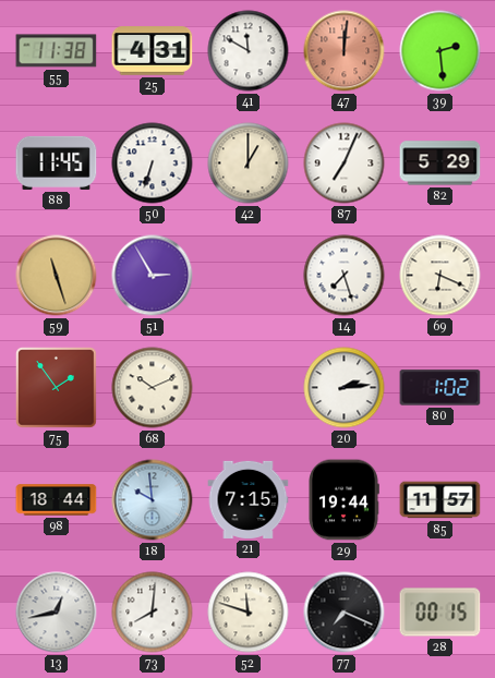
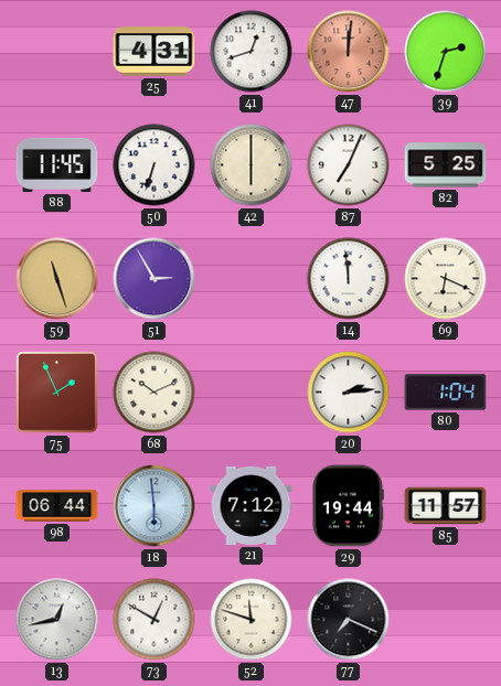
55: 11:38 -> none
41: 11:50 -> 12:42
39: 2:29 -> 2:33
42: 1:00 -> 6:00
82: 5:29 -> 5:25
14: 7:27 -> 11:59
75: 1:54 -> 1:56
80: 1:02 -> 1:04
98: 18:44 -> 06:44
18: 9:59 -> 5:59
21: 7:15 -> 7:12
73: 8:01 -> 12:50
28: 00:15 -> none
